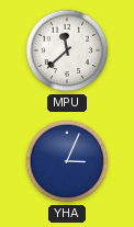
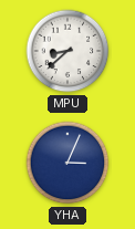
MPU: 11:38 -> 8:38
